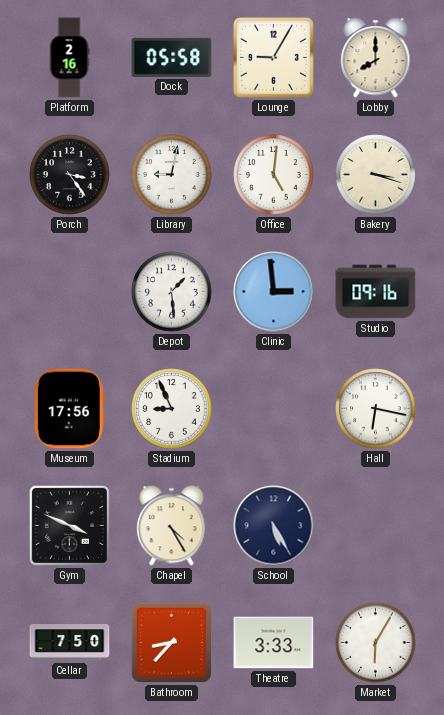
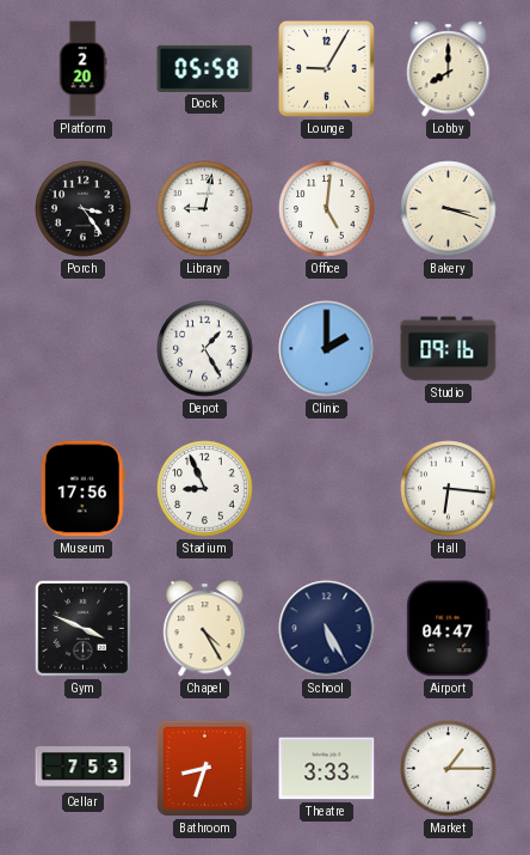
Platform: 2:16 -> 2:20
Depot: 1:29 -> 1:25
Clinic: 2:59 -> 2:00
Hall: 6:17 -> 6:16
Airport: none -> 04:47
Cellar: 7:50 -> 7:53
Bathroom: 8:37 -> 8:33
Market: 6:05 -> 1:15
